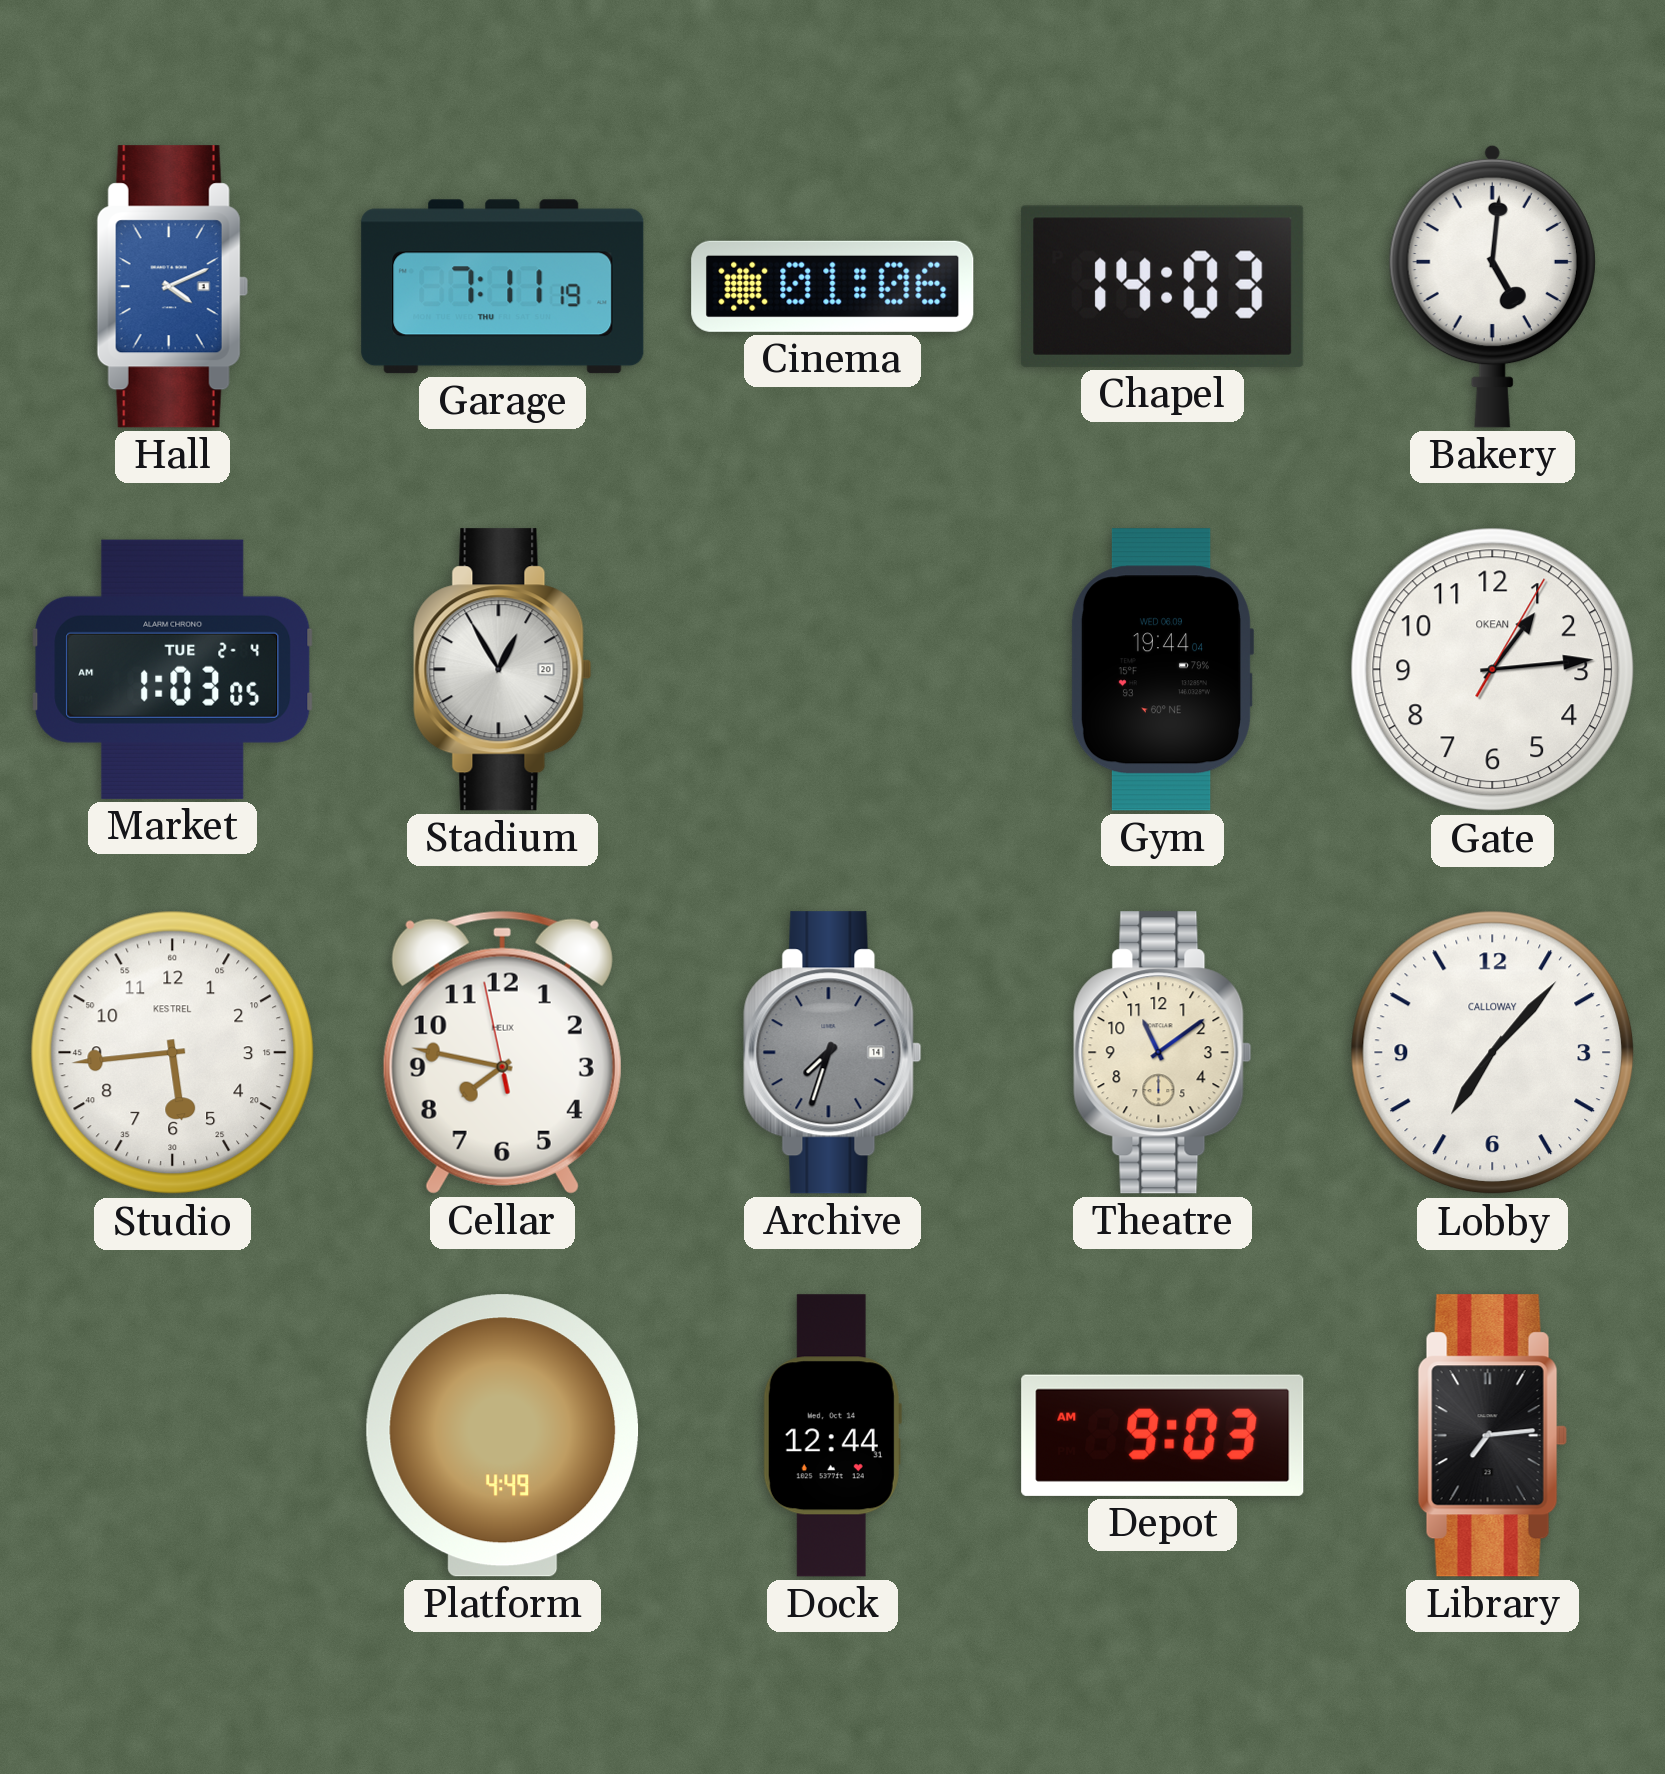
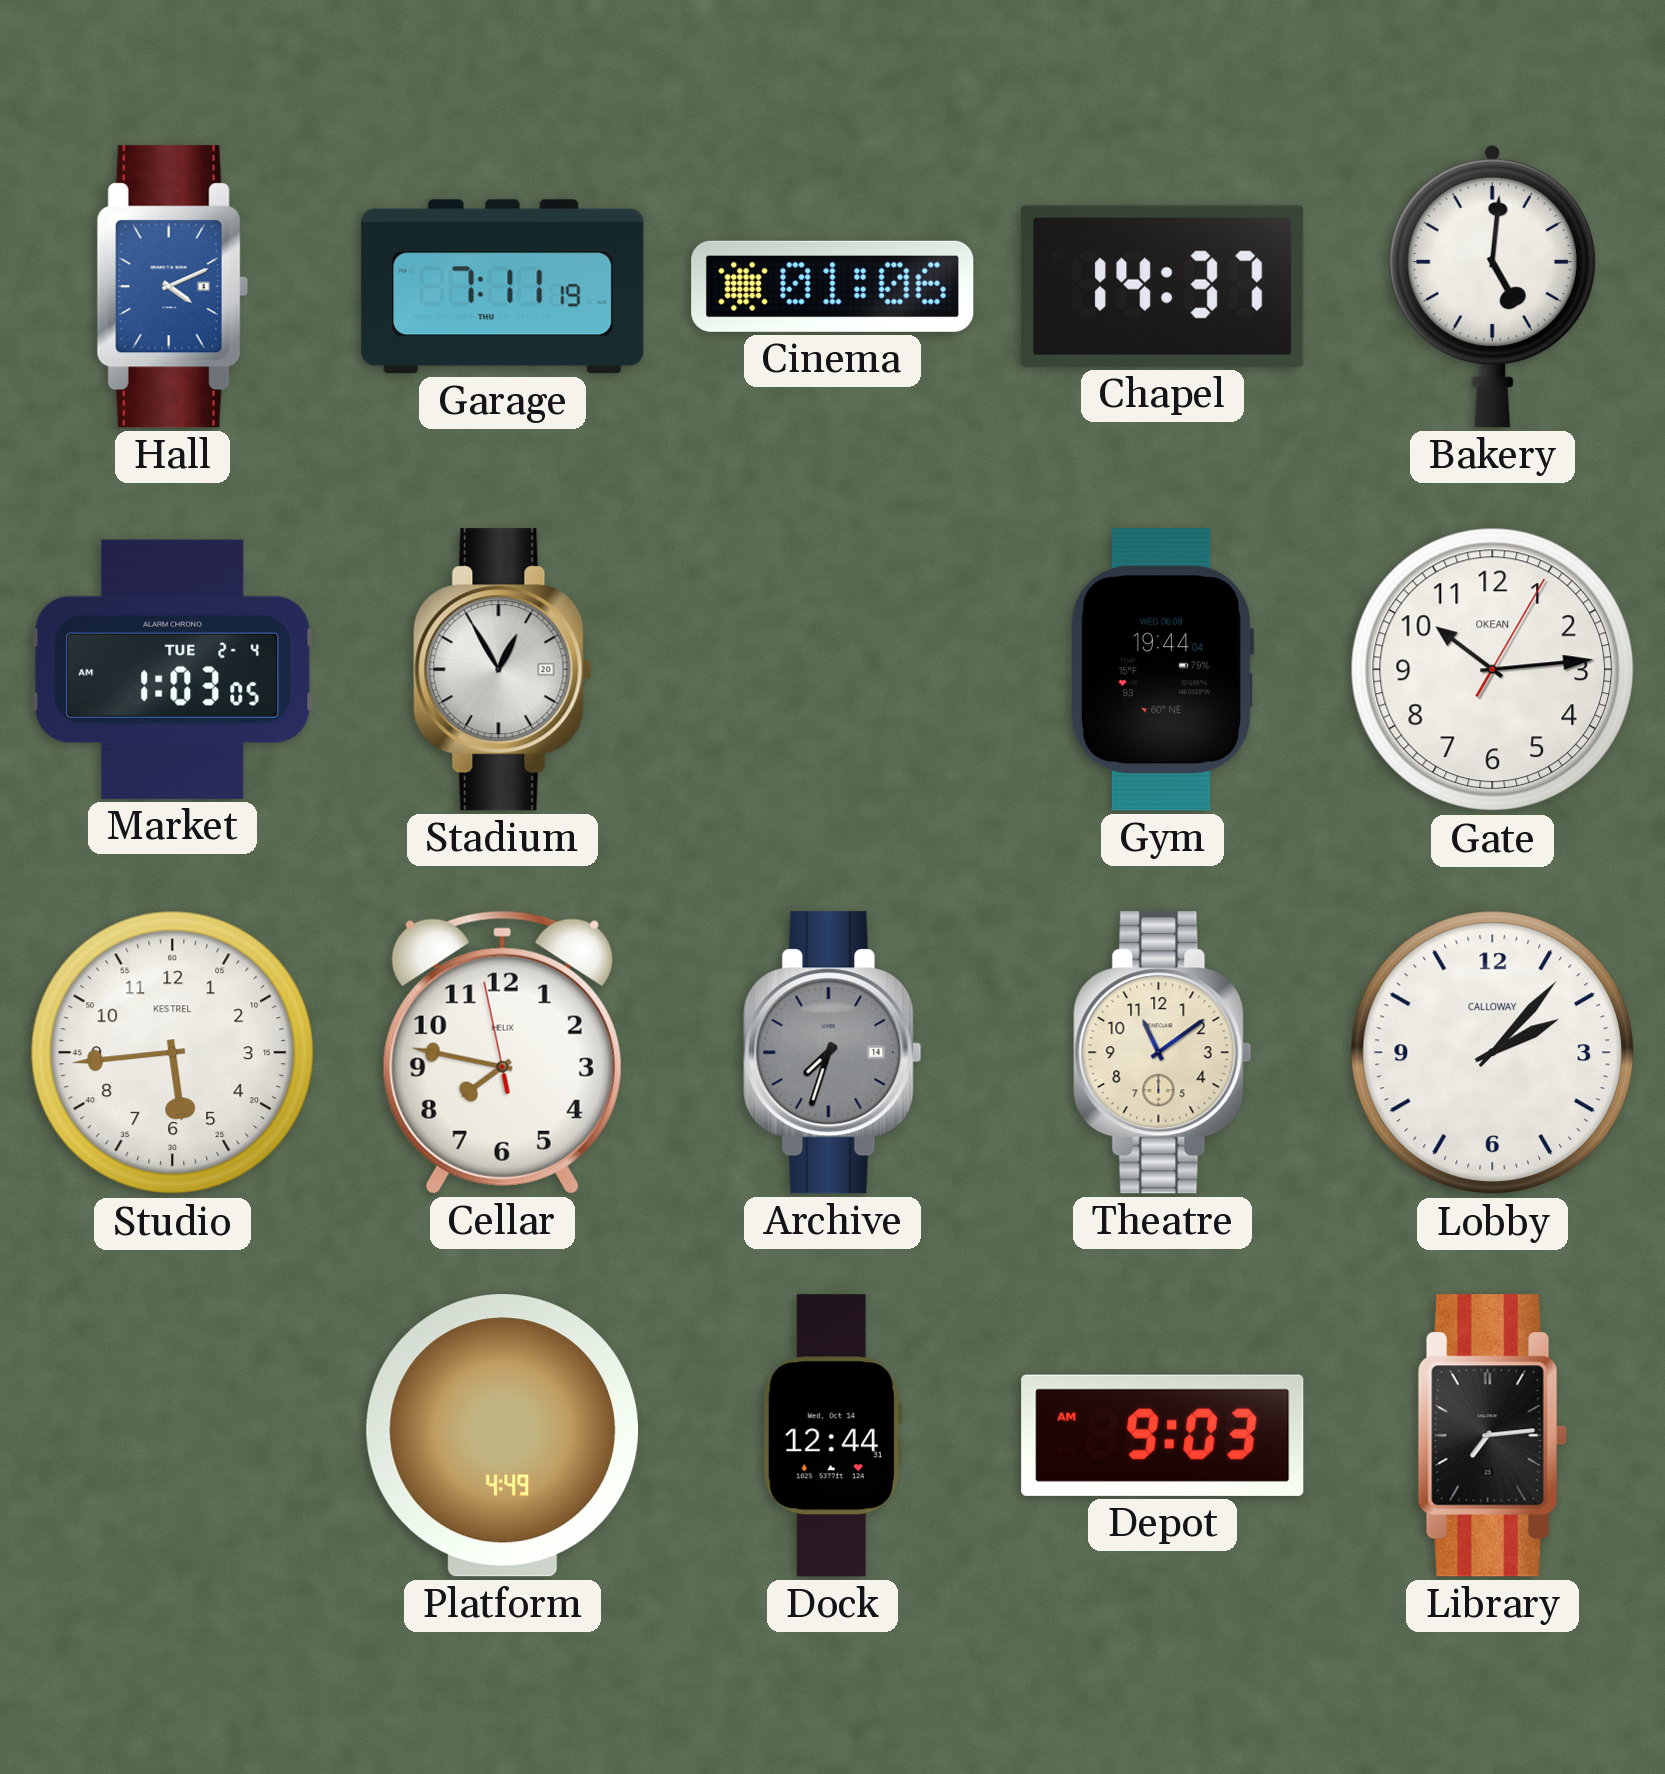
Chapel: 14:03 -> 14:37
Gate: 1:14 -> 10:14
Lobby: 7:07 -> 2:07
